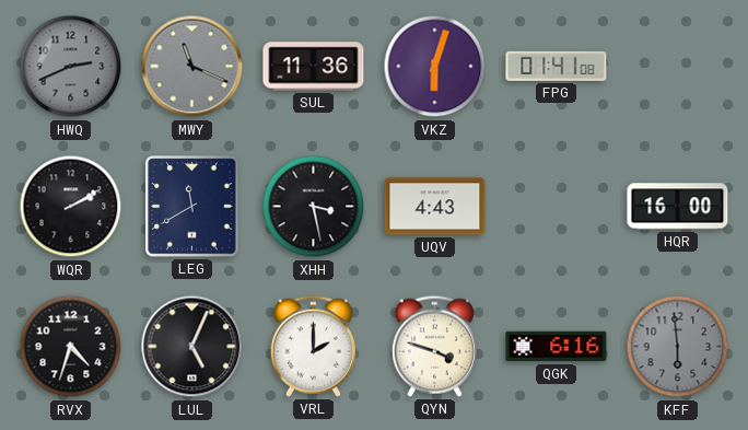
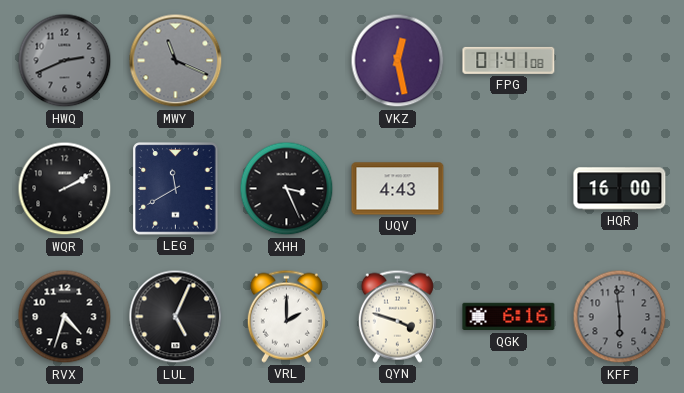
SUL: 11:36 -> none
VKZ: 6:03 -> 12:28
XHH: 3:28 -> 3:26
